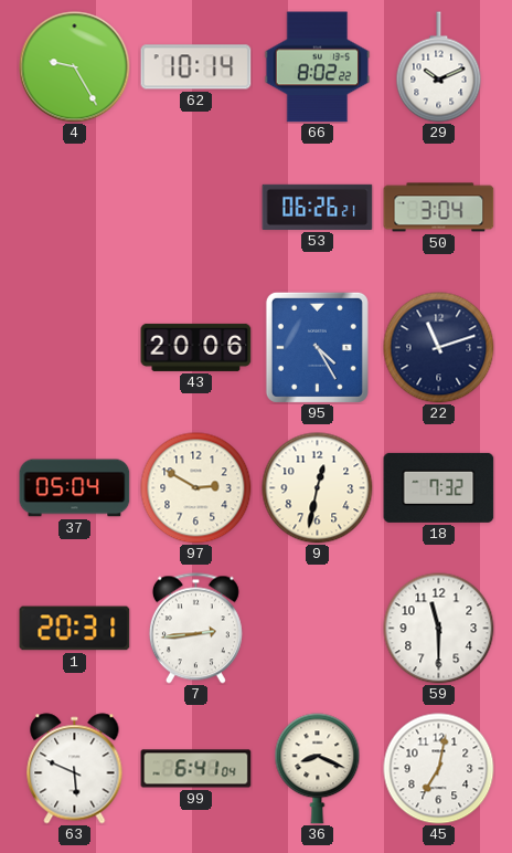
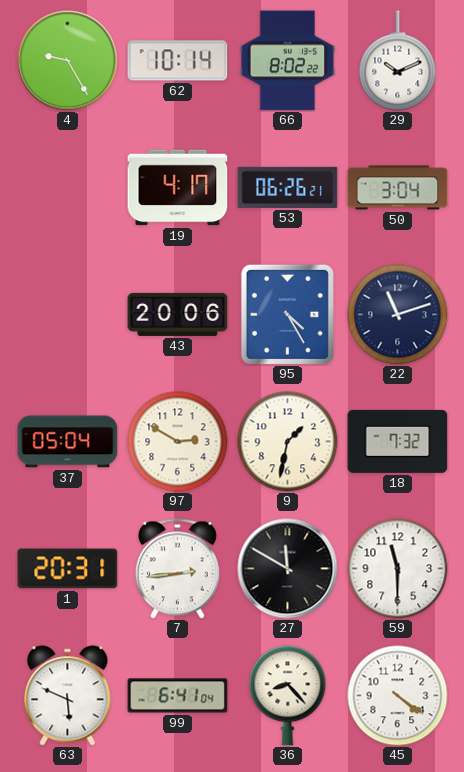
19: none -> 4:17
9: 12:32 -> 1:32
27: none -> 11:50
36: 8:19 -> 8:23
45: 7:02 -> 4:21
